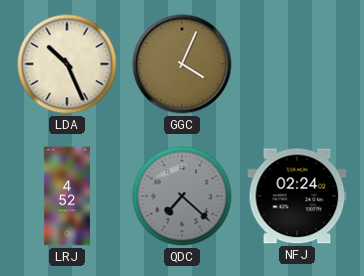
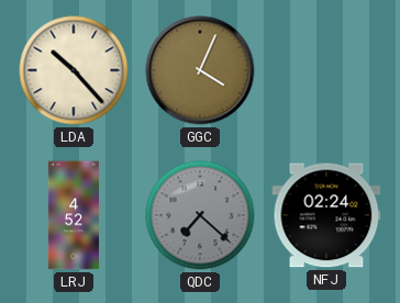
LDA: 10:26 -> 10:23
